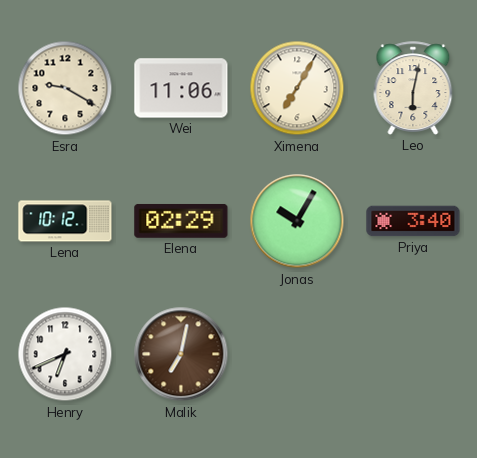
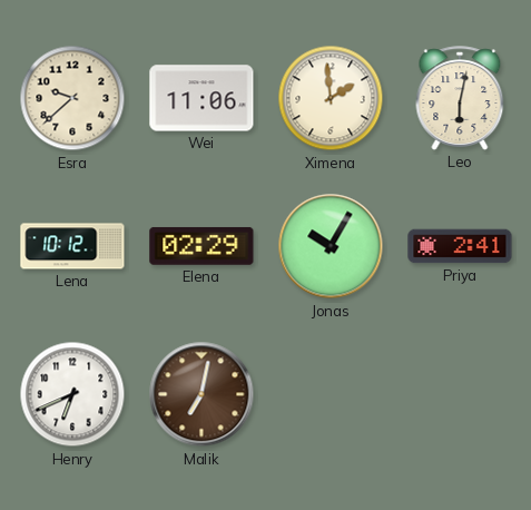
Esra: 9:20 -> 9:38
Ximena: 7:05 -> 1:59
Priya: 3:40 -> 2:41
